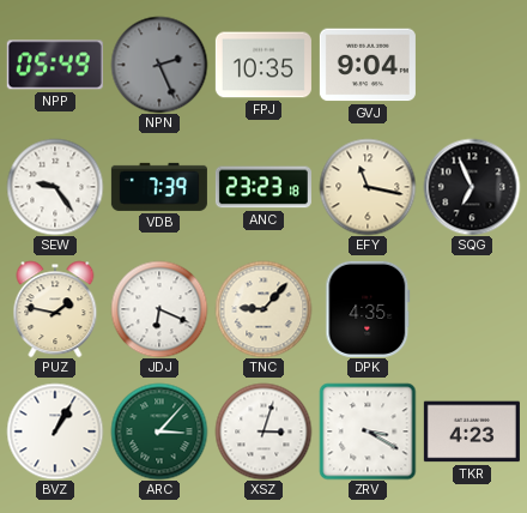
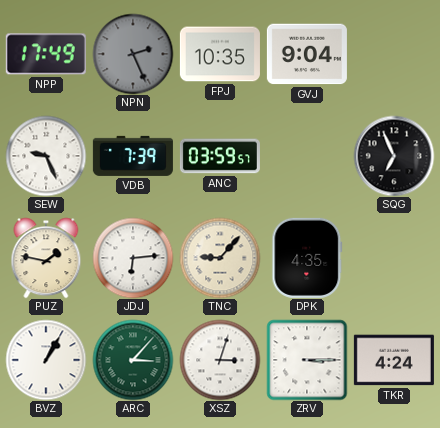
NPP: 05:49 -> 17:49
SEW: 9:24 -> 9:26
ANC: 23:23 -> 03:59
EFY: 11:17 -> none
JDJ: 6:19 -> 6:14
ZRV: 3:20 -> 3:15
TKR: 4:23 -> 4:24
